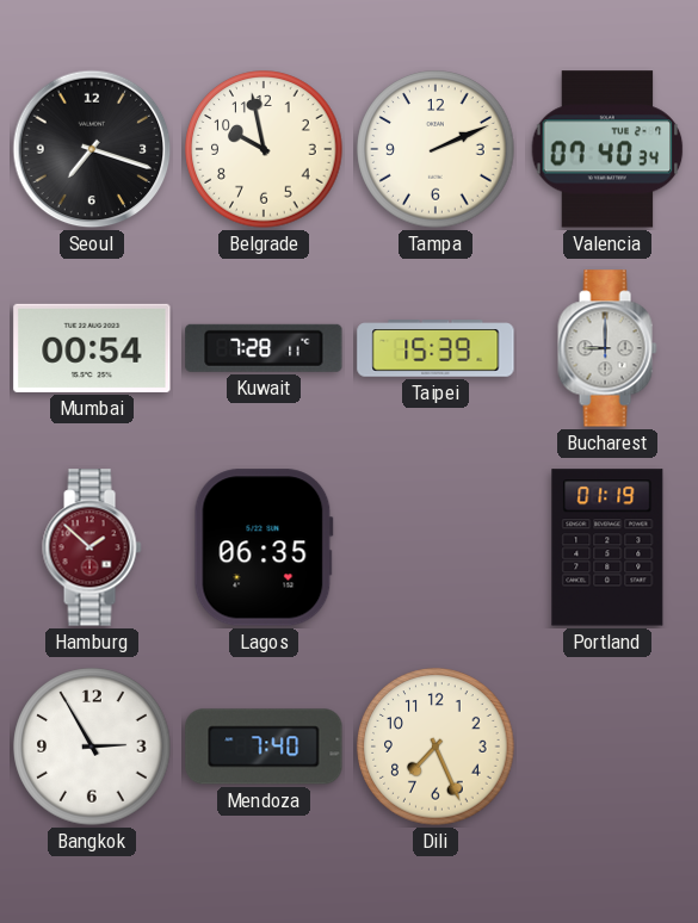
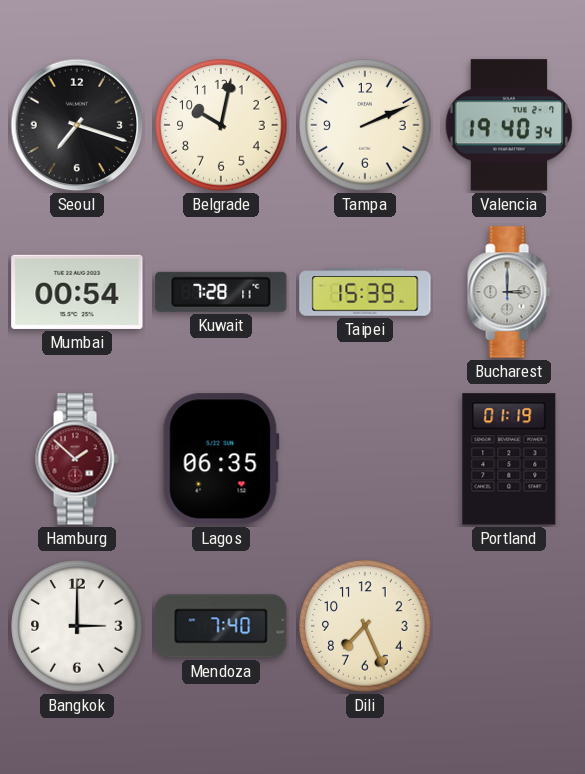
Belgrade: 9:58 -> 10:02
Valencia: 07:40 -> 19:40
Bucharest: 9:00 -> 3:00
Bangkok: 2:55 -> 3:00
